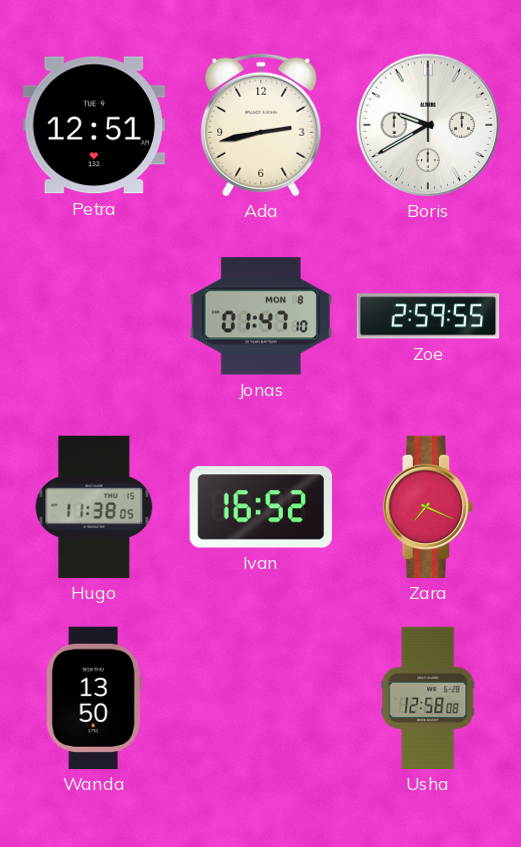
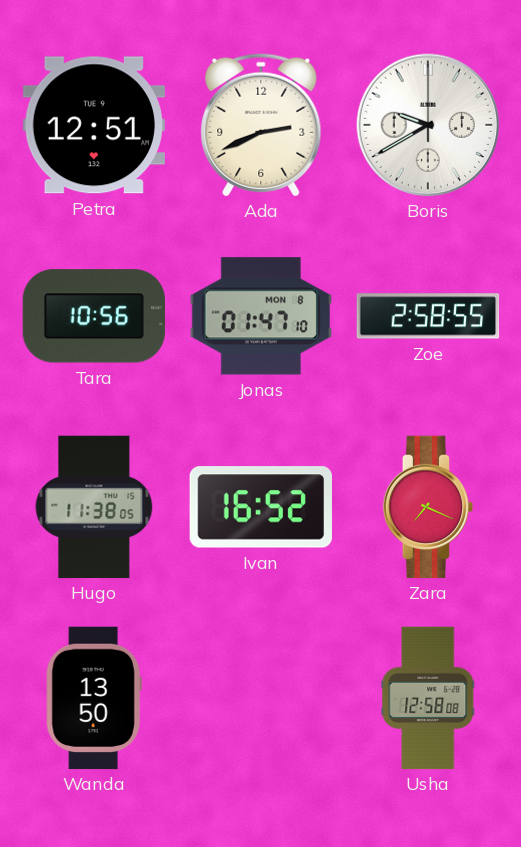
Ada: 2:43 -> 2:41
Tara: none -> 10:56
Zoe: 2:59 -> 2:58
